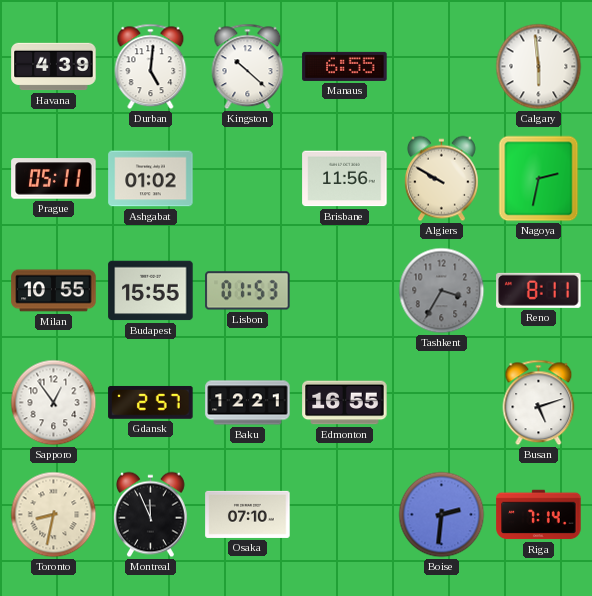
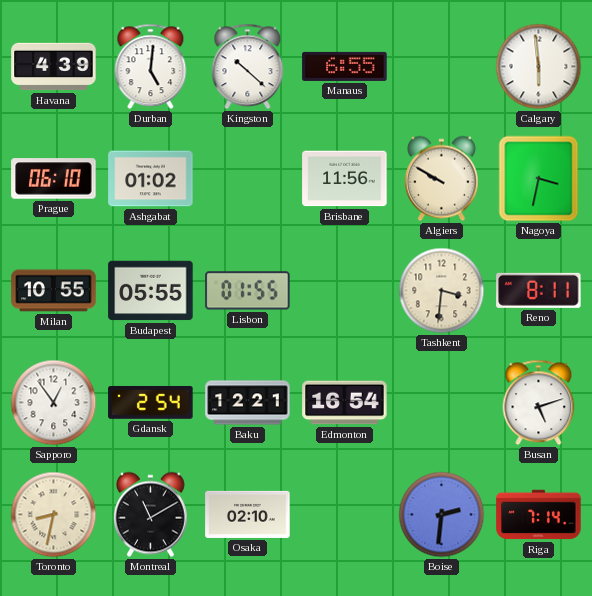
Prague: 05:11 -> 06:10
Nagoya: 2:32 -> 3:32
Budapest: 15:55 -> 05:55
Lisbon: 01:53 -> 01:55
Tashkent: 3:35 -> 3:31
Tashkent dial: grey -> cream
Gdansk: 2:57 -> 2:54
Edmonton: 16:55 -> 16:54
Montreal: 11:56 -> 11:10
Osaka: 07:10 -> 02:10
